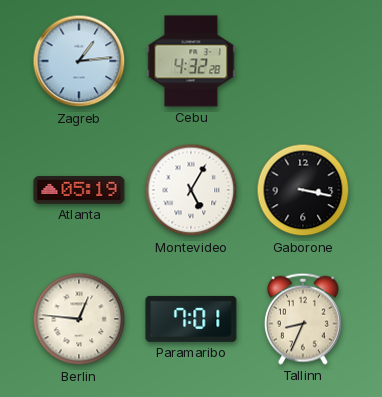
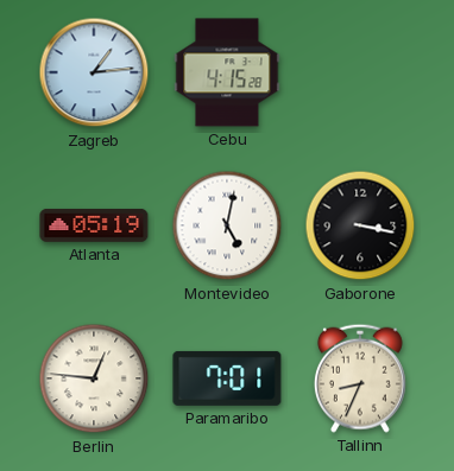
Cebu: 4:32 -> 4:15
Montevideo: 5:05 -> 5:02
